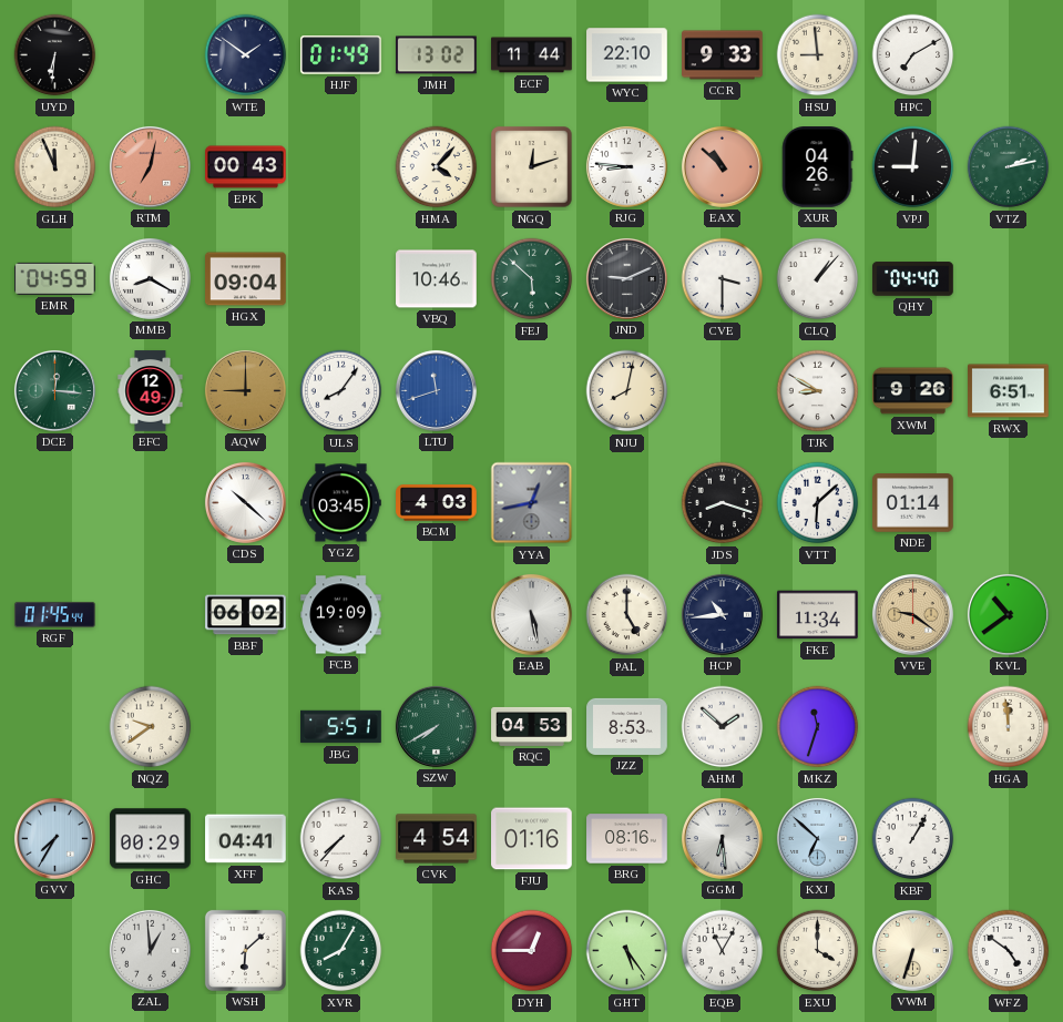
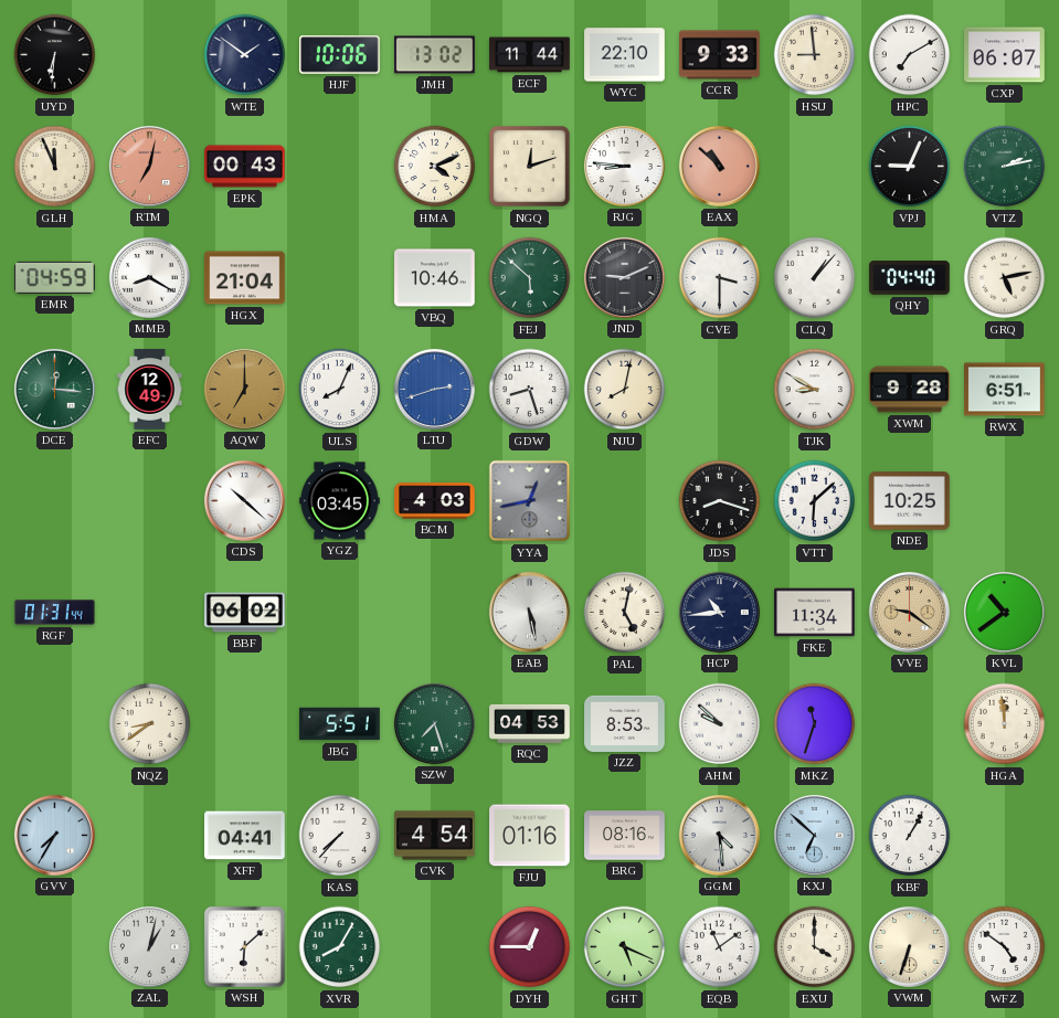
HJF: 01:49 -> 10:06
CXP: none -> 06:07
HMA: 4:07 -> 4:11
XUR: 04:26 -> none
VPJ: 9:01 -> 9:04
HGX: 09:04 -> 21:04
GRQ: none -> 5:13
AQW: 9:00 -> 7:00
ULS: 8:06 -> 8:04
LTU: 11:42 -> 2:42
GDW: none -> 8:27
XWM: 9:26 -> 9:28
NDE: 01:14 -> 10:25
RGF: 01:45 -> 01:31
FCB: 19:09 -> none
PAL: 5:00 -> 5:02
NQZ: 9:39 -> 8:39
SZW: 7:40 -> 7:27
AHM: 1:52 -> 9:52
GHC: 00:29 -> none
GGM: 6:29 -> 4:29
ZAL: 12:59 -> 1:02
GHT: 5:24 -> 5:19
EQB: 11:05 -> 11:09
